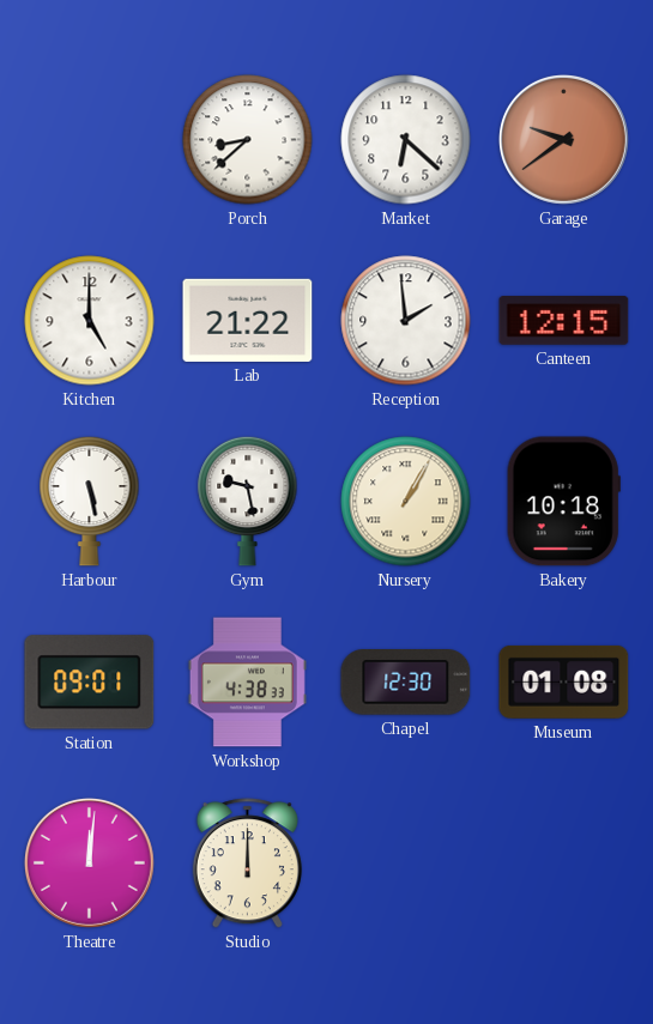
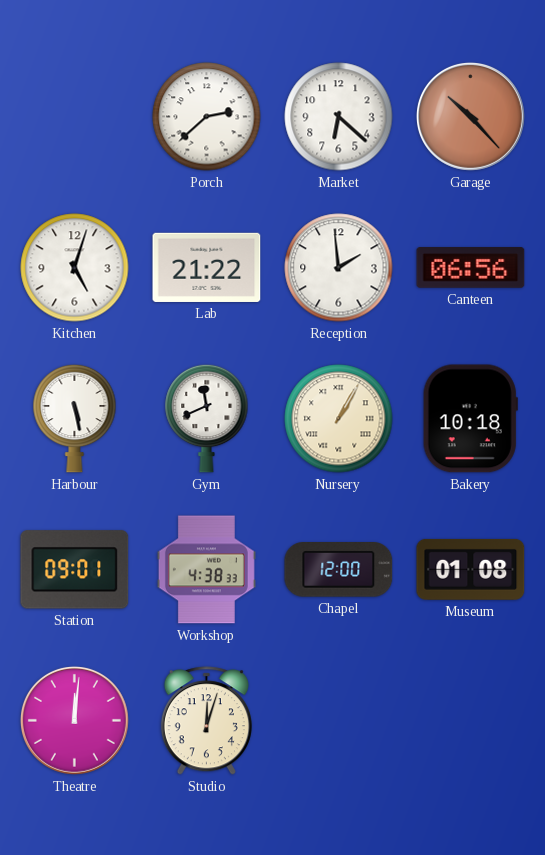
Porch: 8:38 -> 2:38
Garage: 9:39 -> 10:23
Kitchen: 5:00 -> 5:03
Canteen: 12:15 -> 06:56
Gym: 9:28 -> 11:41
Chapel: 12:30 -> 12:00
Studio: 12:00 -> 12:03
